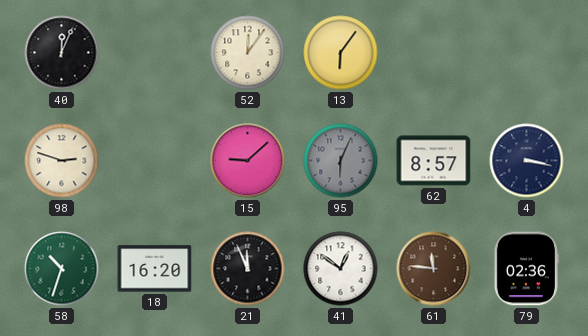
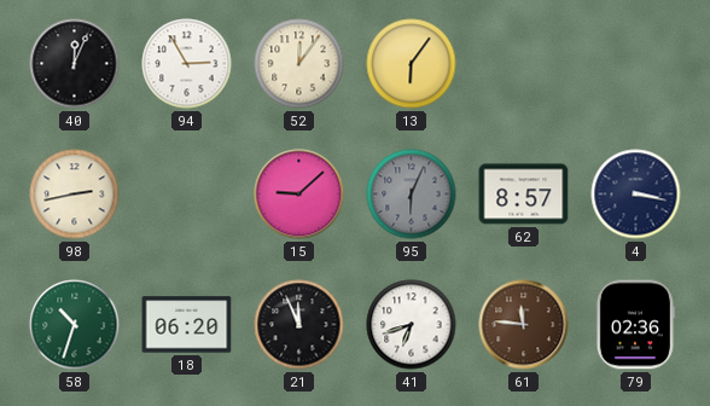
94: none -> 2:55
98: 2:48 -> 2:43
18: 16:20 -> 06:20
41: 12:51 -> 6:42
